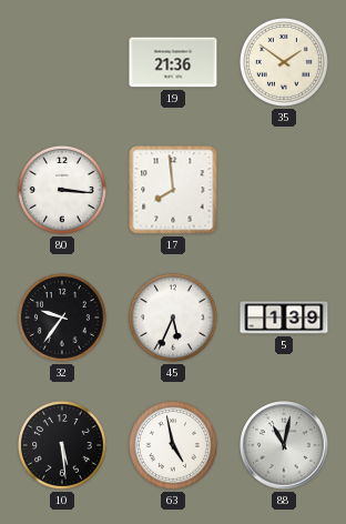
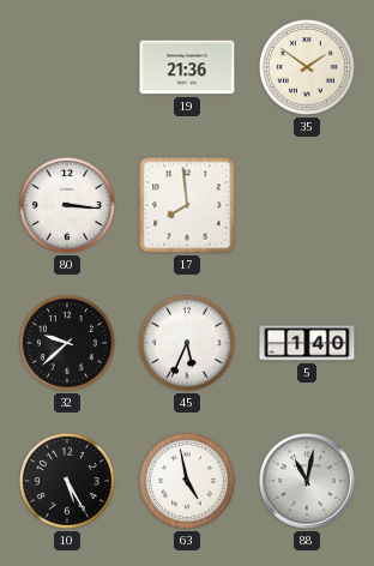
32: 9:36 -> 9:38
5: 1:39 -> 1:40
10: 5:29 -> 5:25
